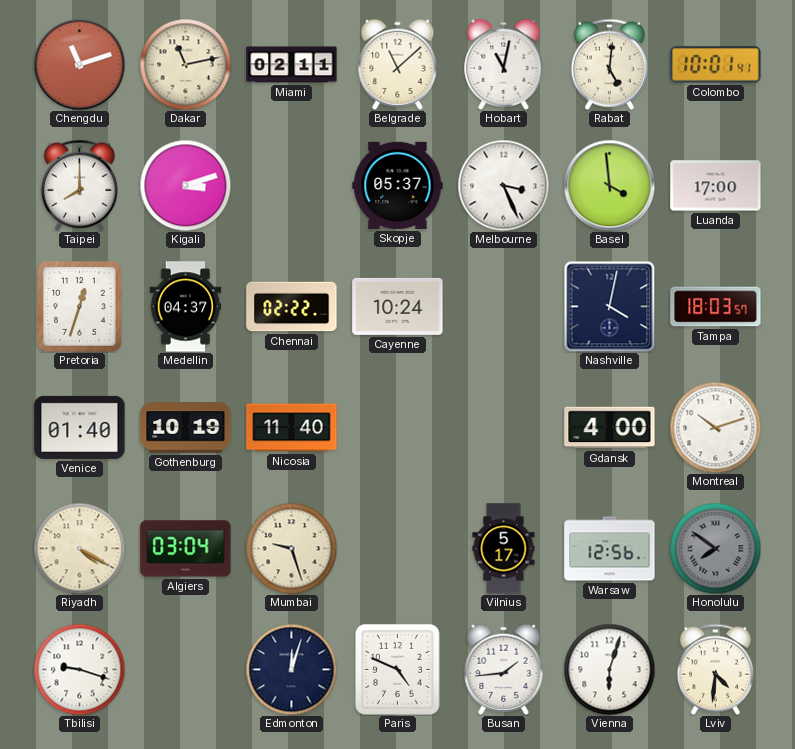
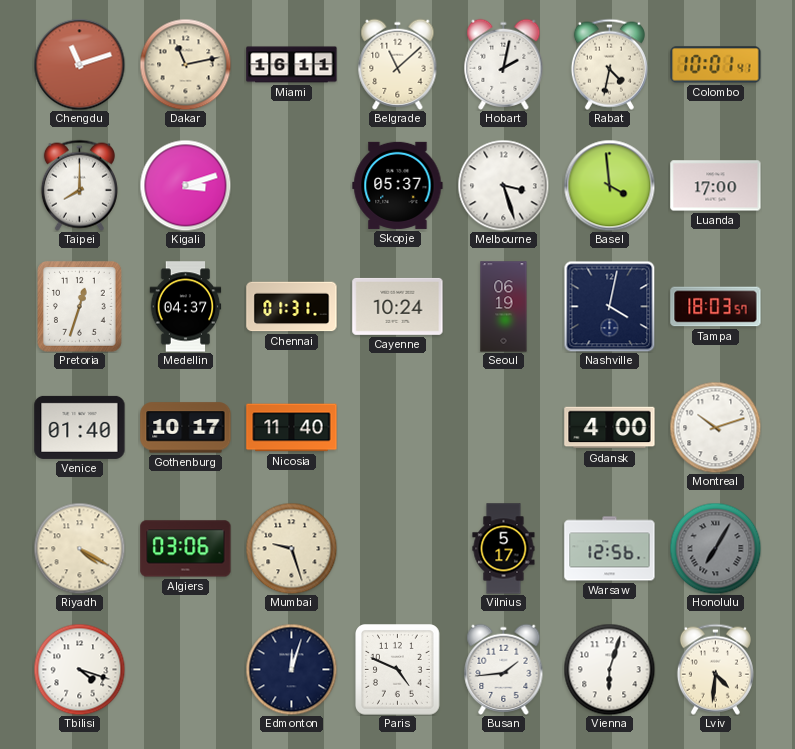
Miami: 02:11 -> 16:11
Hobart: 11:02 -> 2:02
Rabat: 5:01 -> 4:32
Melbourne: 3:26 -> 3:27
Chennai: 02:22 -> 01:31
Seoul: none -> 06:19
Gothenburg: 10:19 -> 10:17
Algiers: 03:04 -> 03:06
Honolulu: 7:51 -> 7:05
Tbilisi: 9:18 -> 4:18
